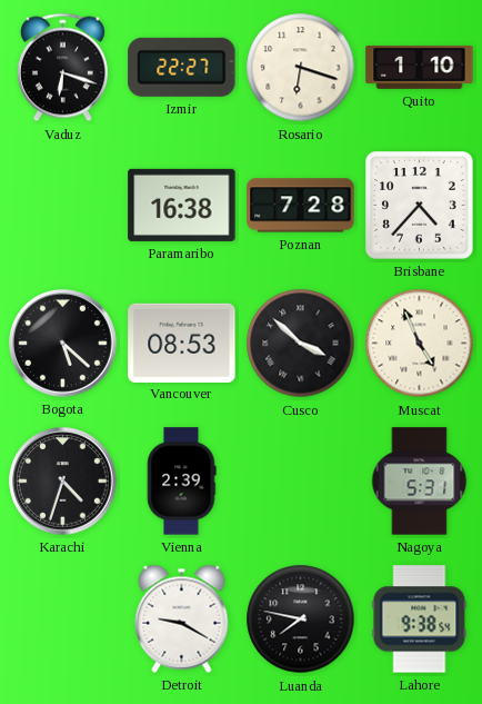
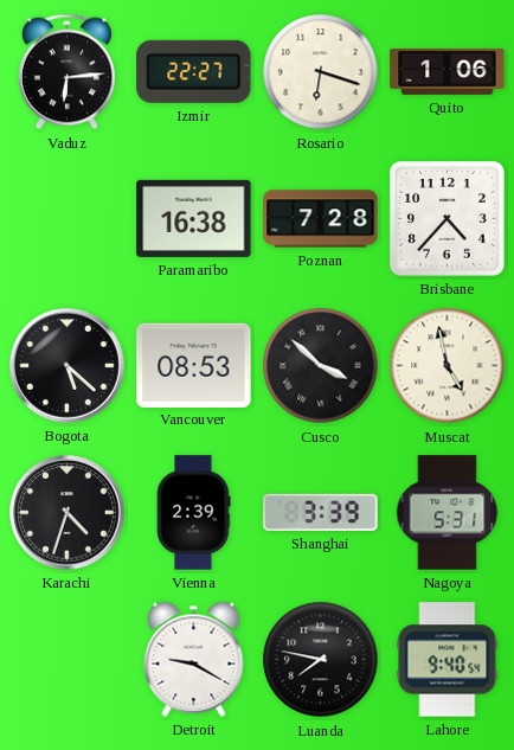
Vaduz: 6:18 -> 6:14
Quito: 1:10 -> 1:06
Muscat: 4:56 -> 4:58
Shanghai: none -> 3:39
Lahore: 9:38 -> 9:40
